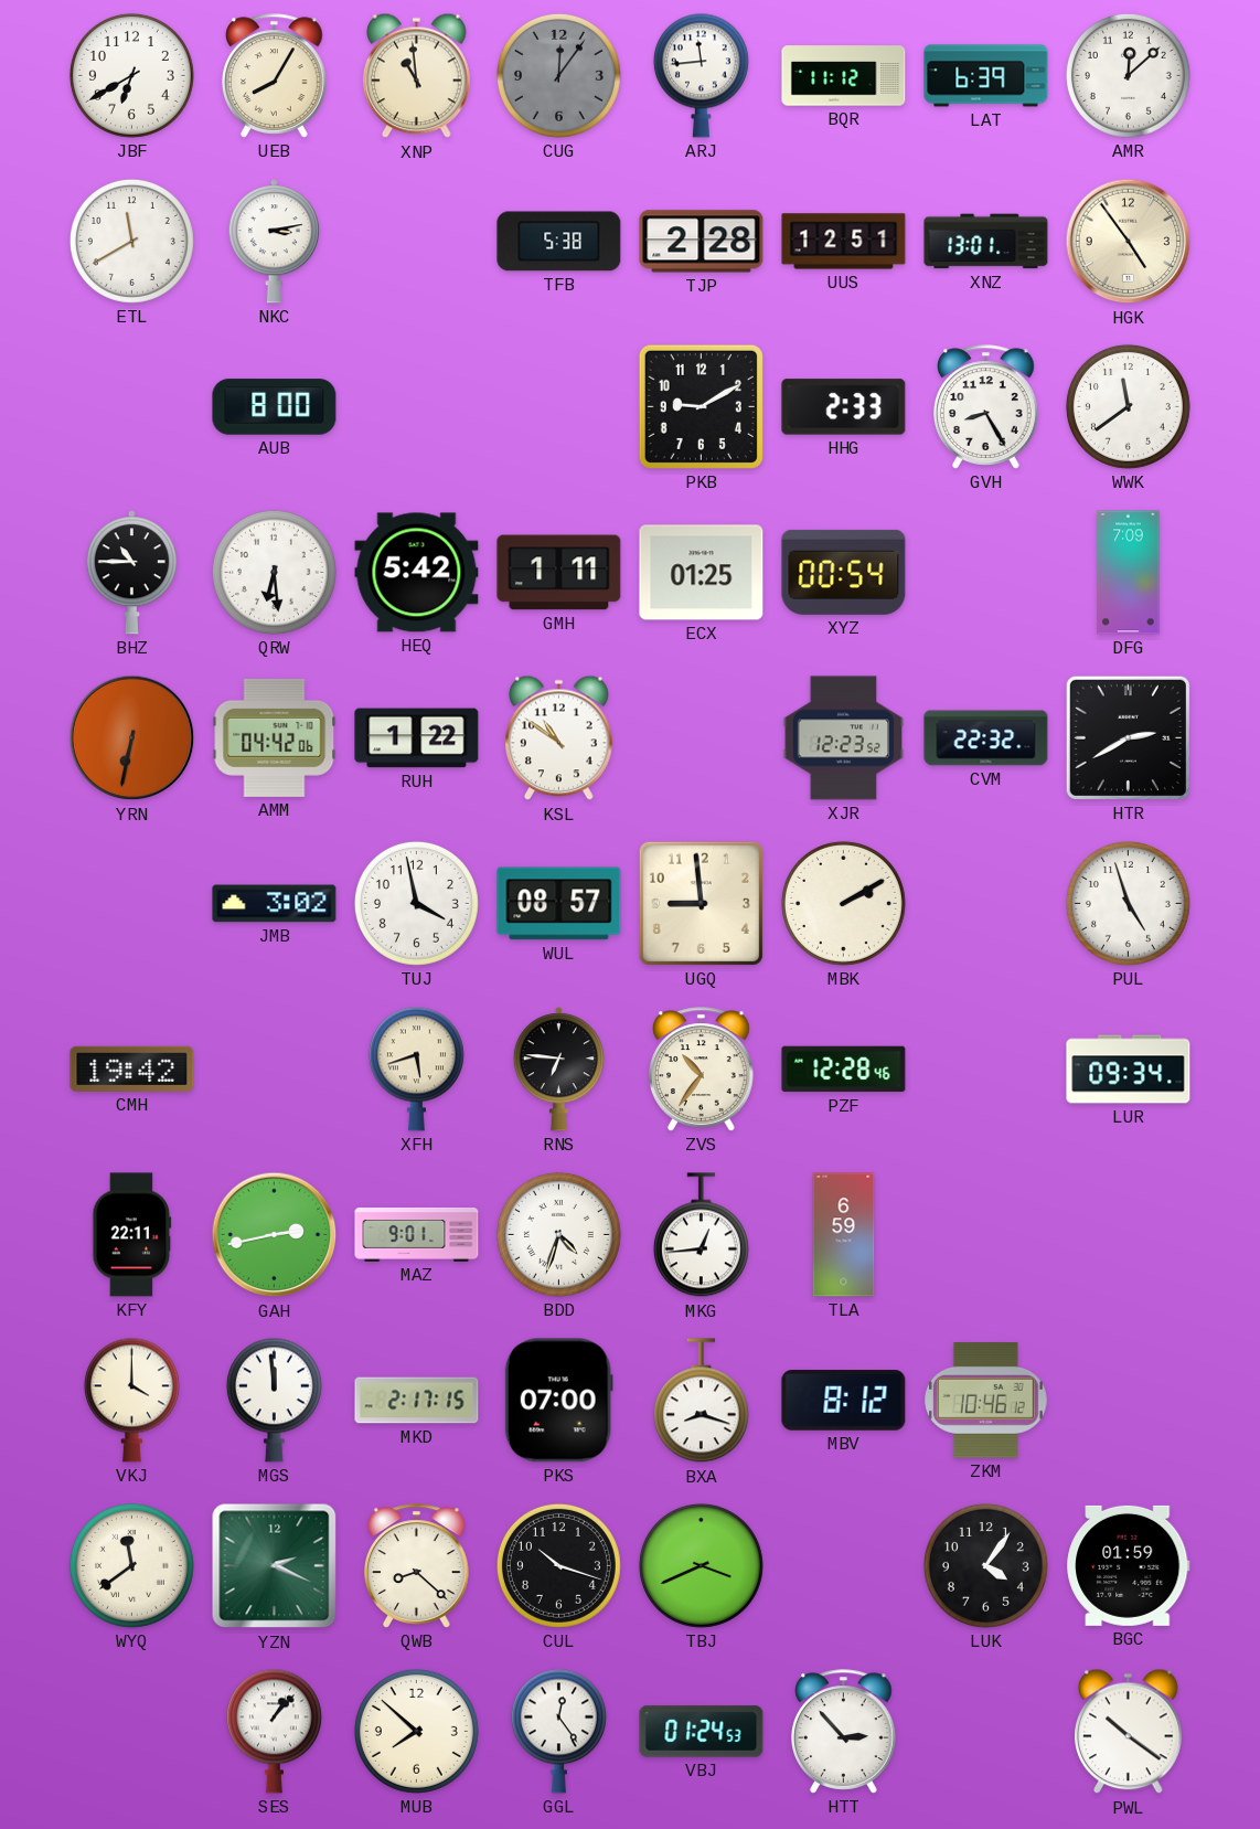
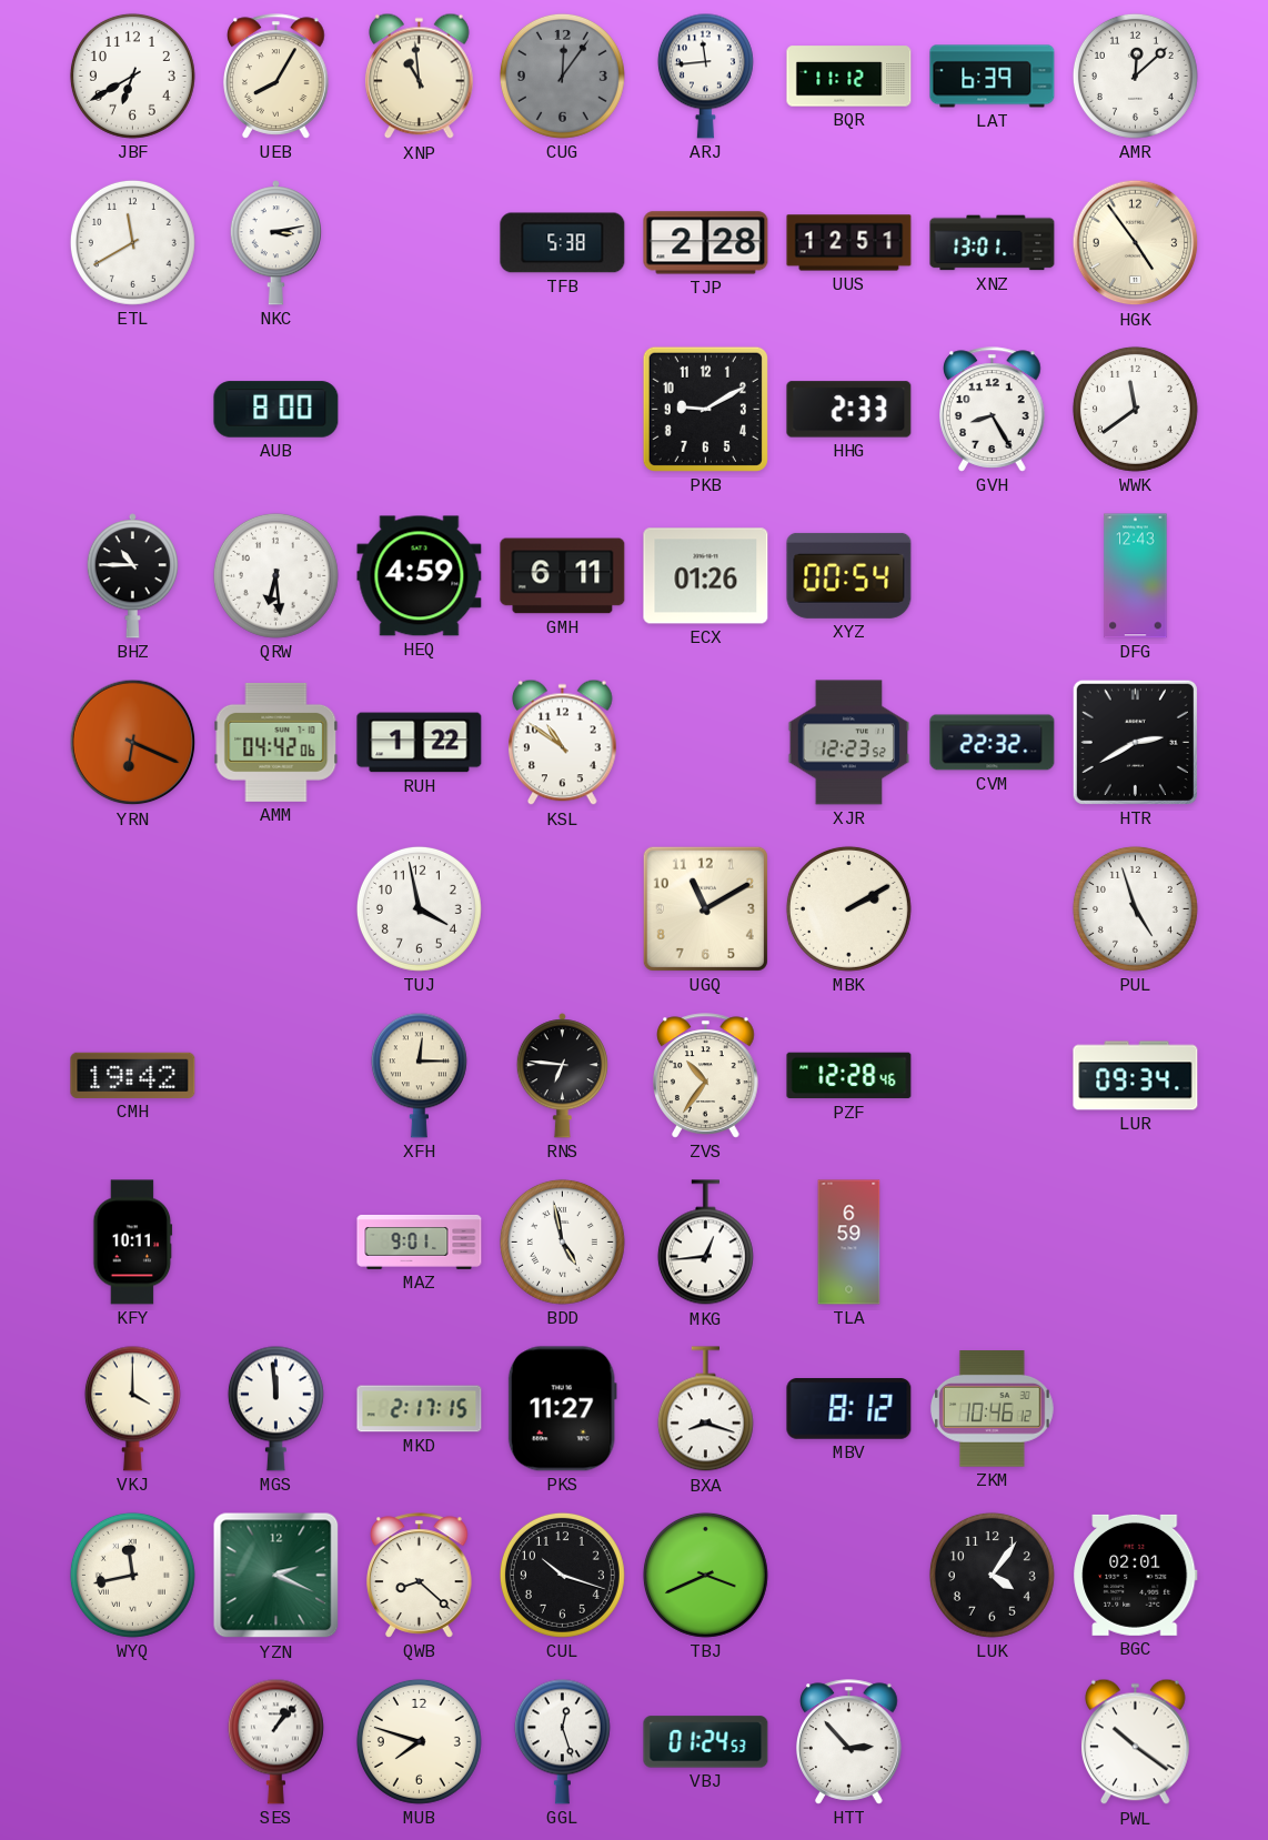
HEQ: 5:42 -> 4:59
GMH: 1:11 -> 6:11
ECX: 01:25 -> 01:26
DFG: 7:09 -> 12:43
YRN: 6:32 -> 6:19
JMB: 3:02 -> none
WUL: 08:57 -> none
UGQ: 8:59 -> 11:10
XFH: 5:42 -> 12:15
KFY: 22:11 -> 10:11
GAH: 2:43 -> none
BDD: 4:33 -> 4:58
PKS: 07:00 -> 11:27
WYQ: 11:39 -> 11:43
BGC: 01:59 -> 02:01
MUB: 7:52 -> 7:48
GGL: 12:24 -> 12:27
